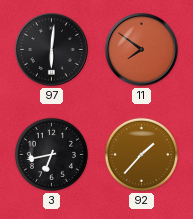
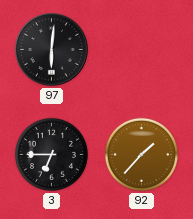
11: 7:51 -> none
3: 6:43 -> 6:45
